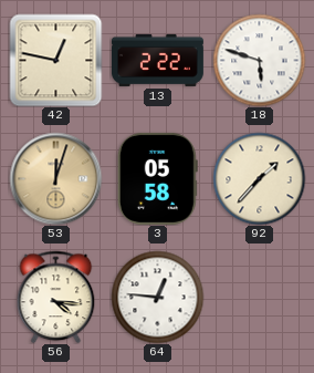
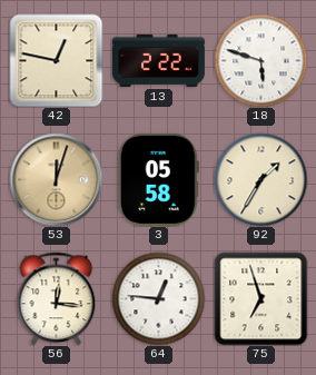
92: 1:37 -> 1:35
56: 4:16 -> 12:16
75: none -> 6:57
